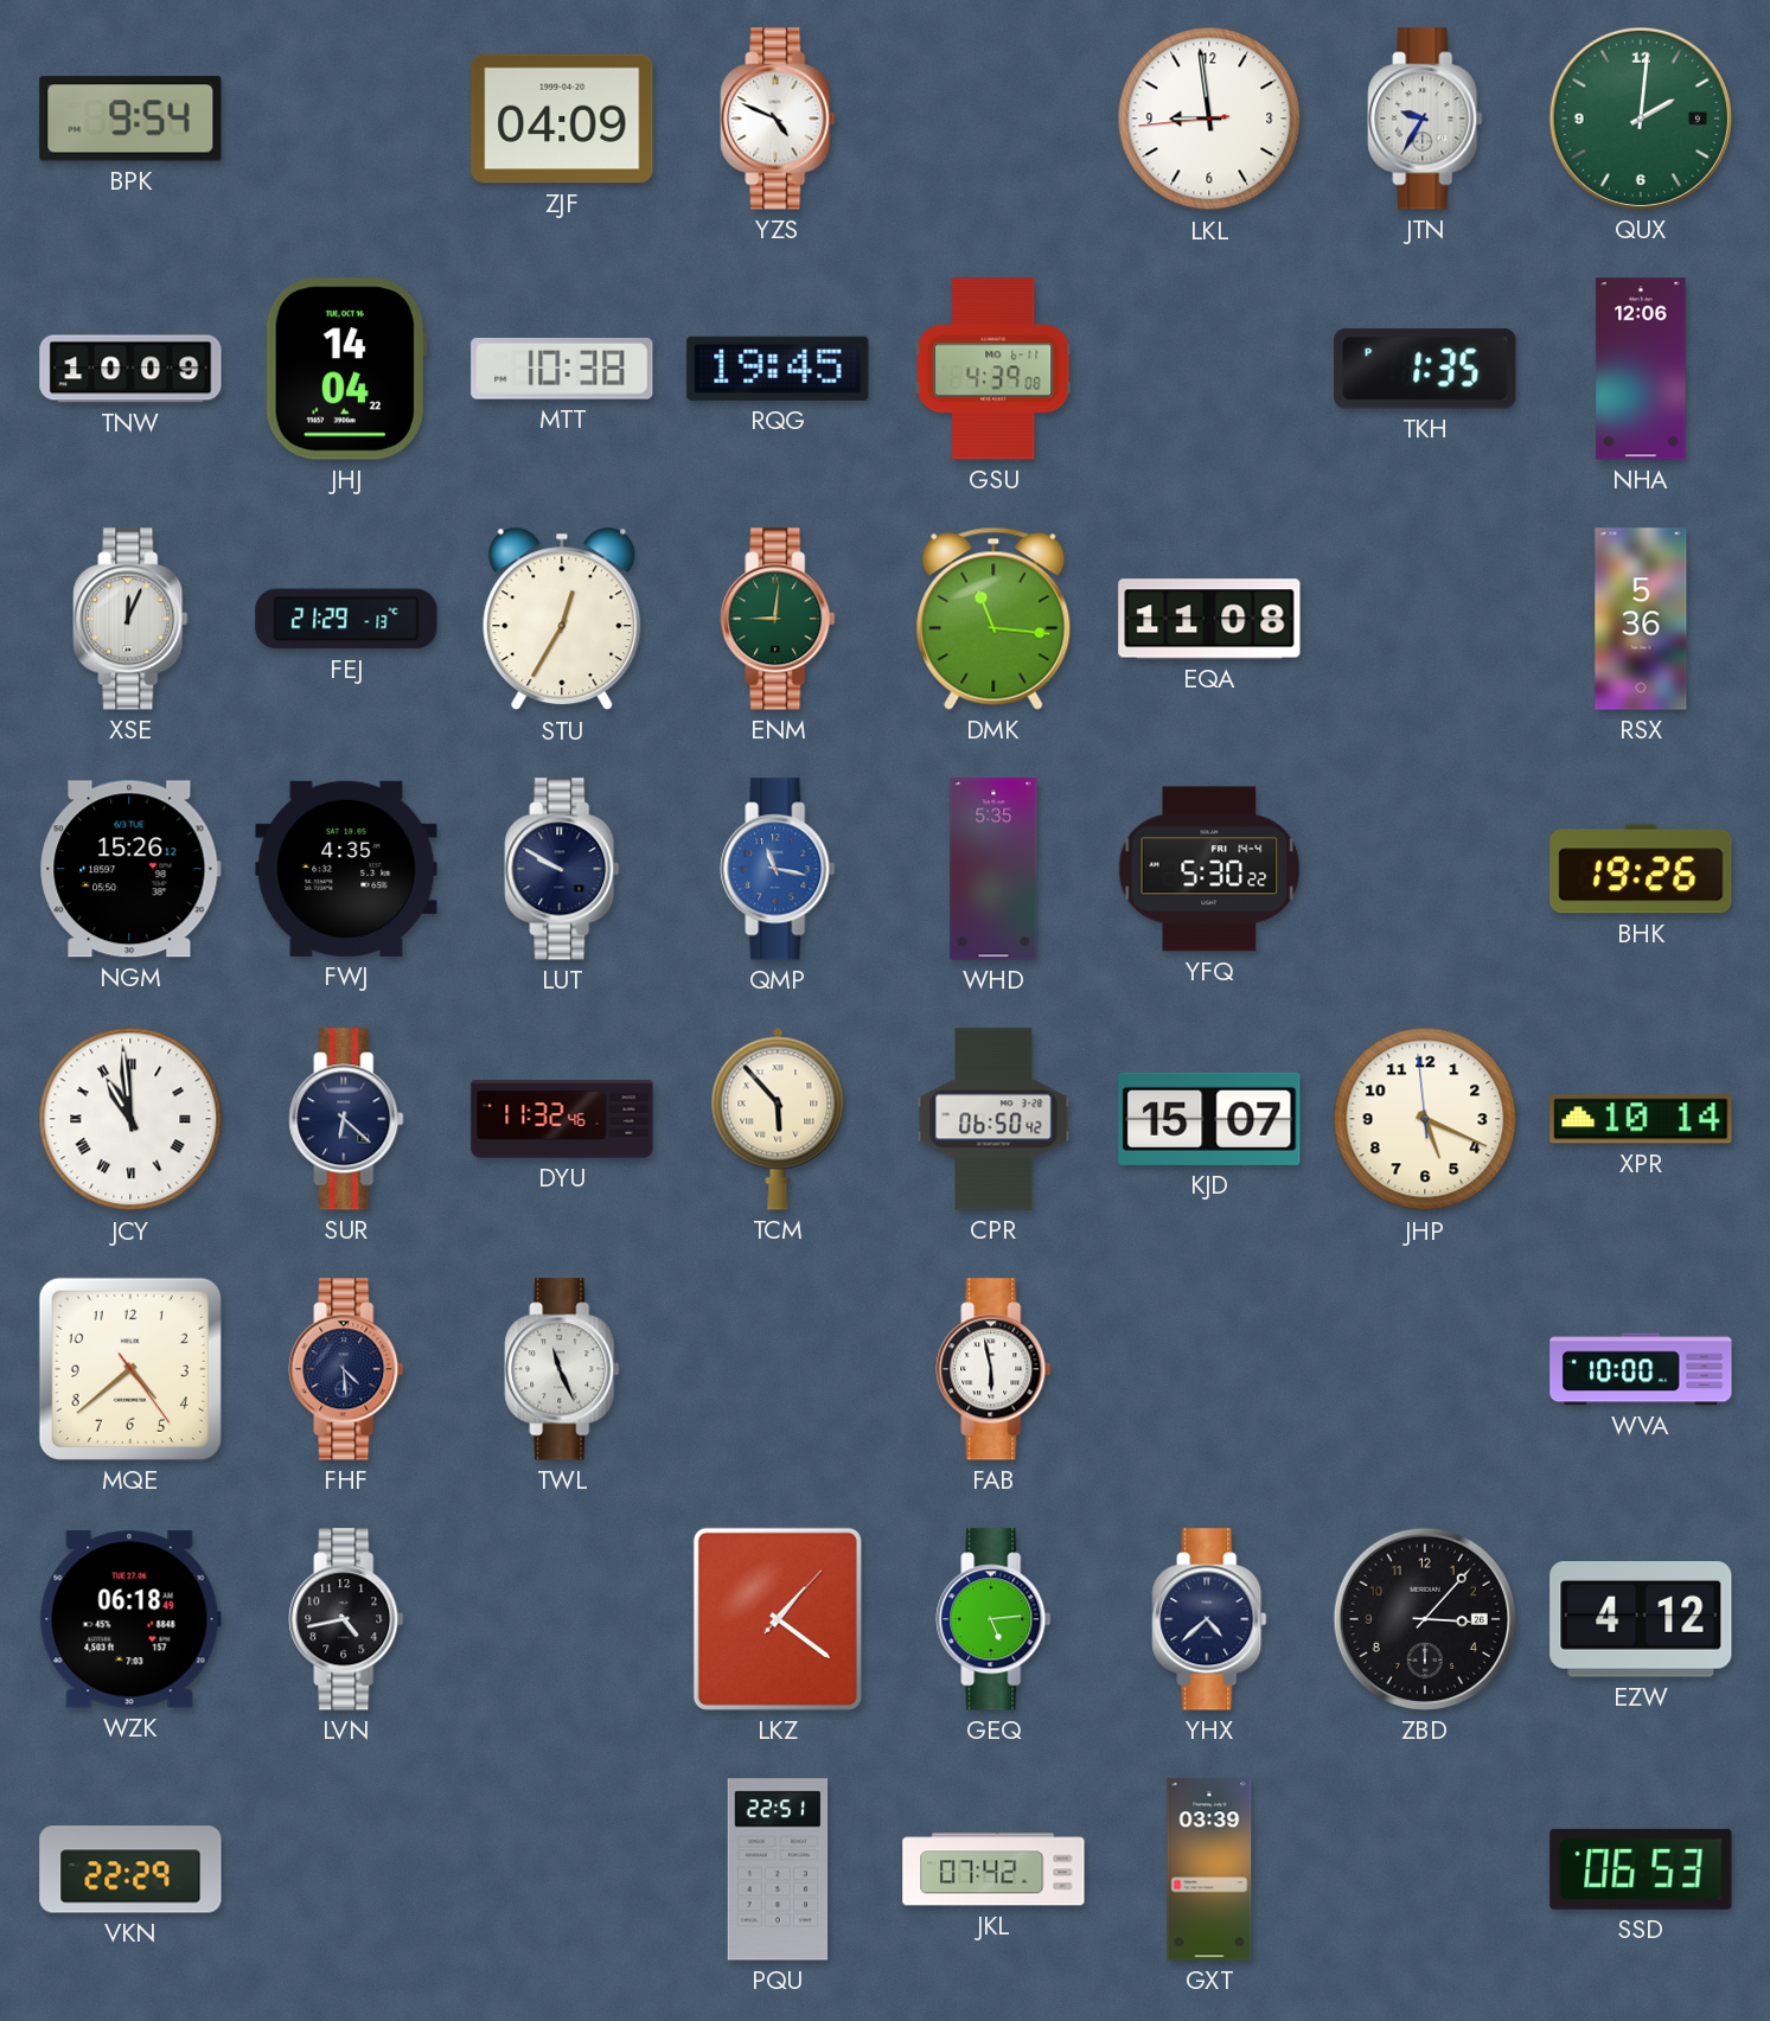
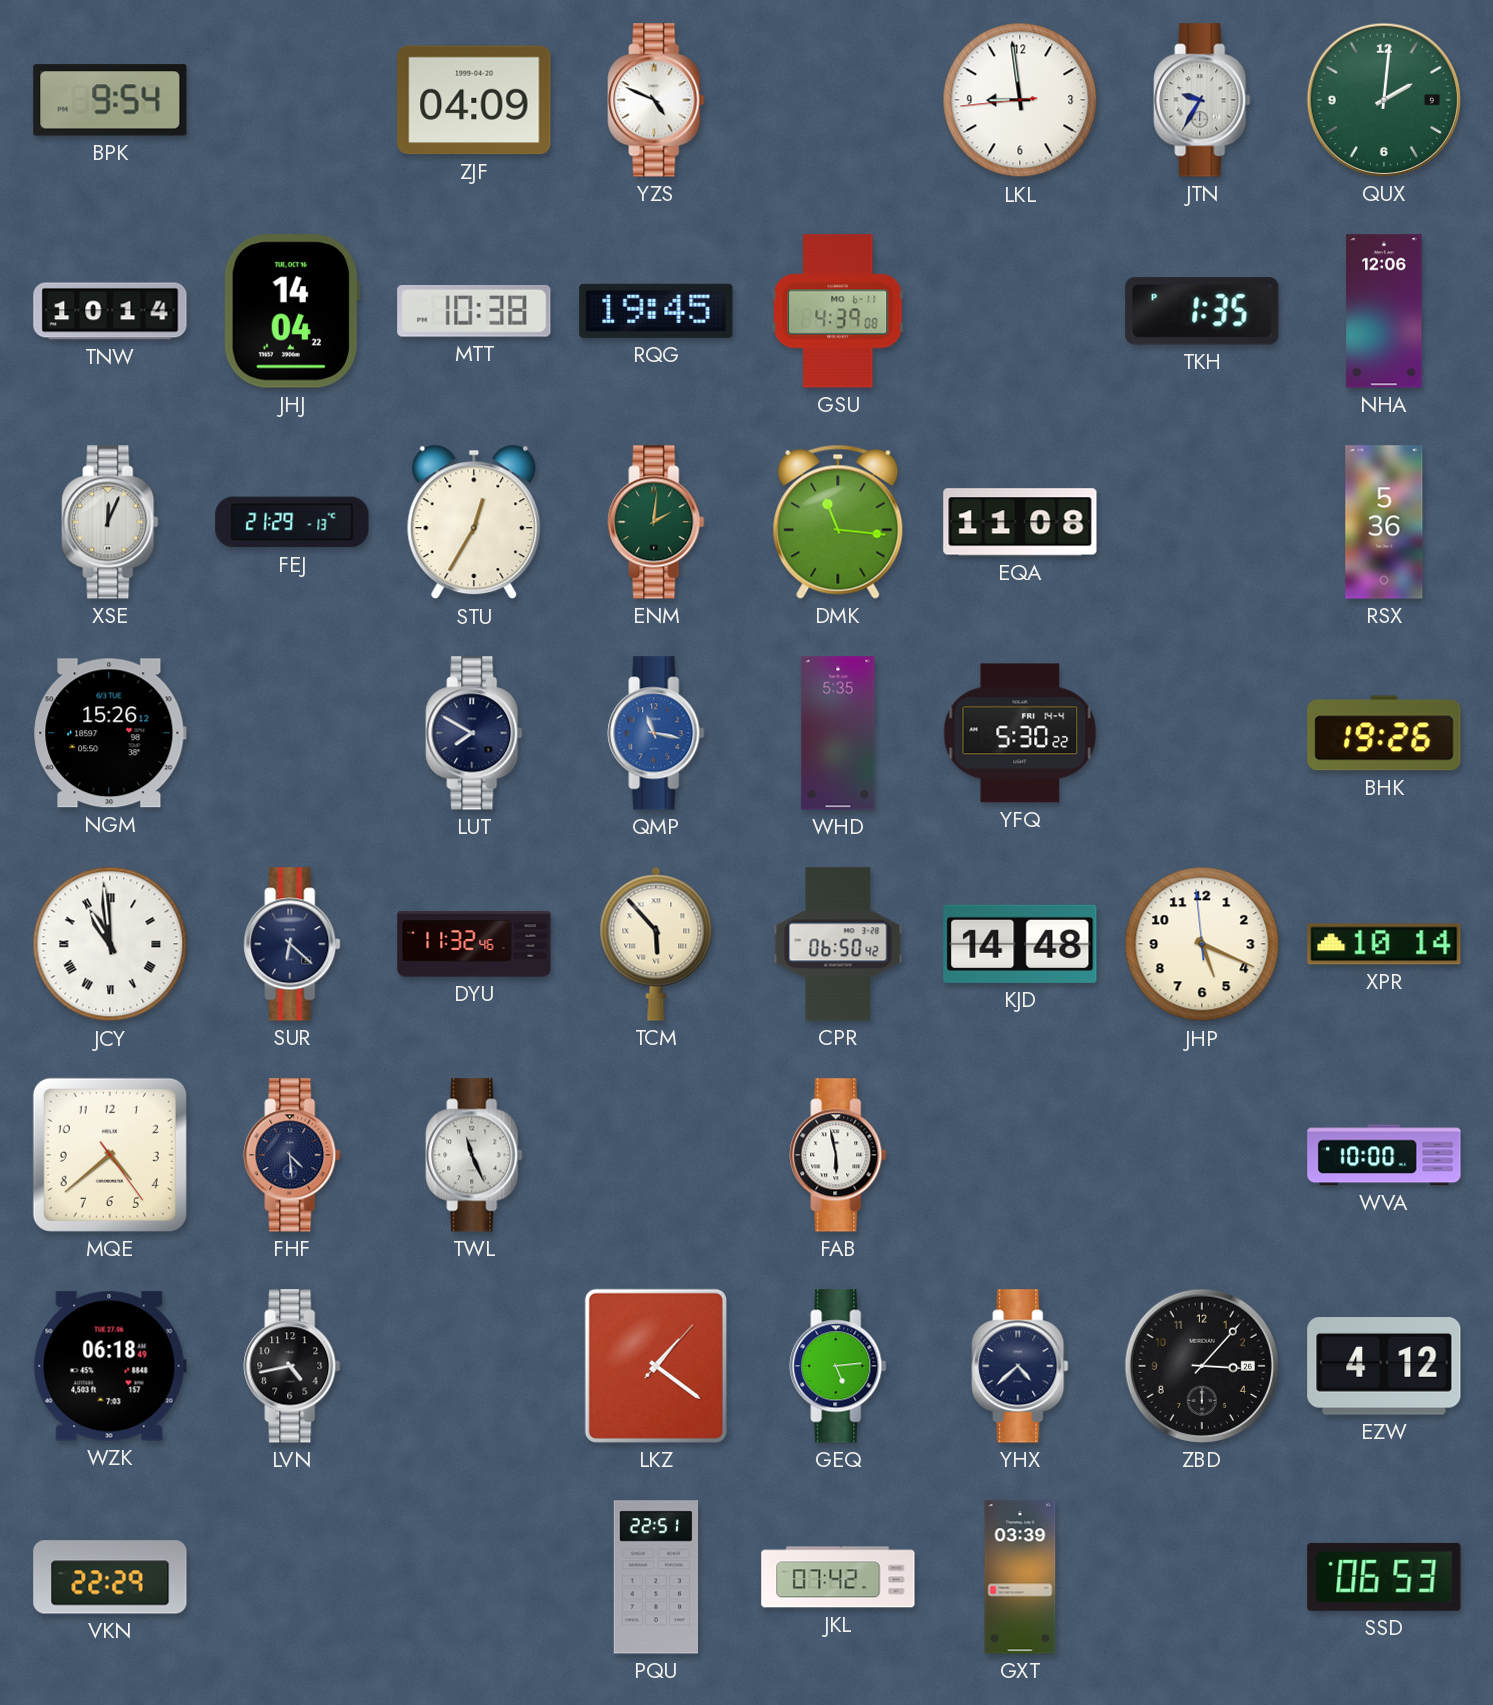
TNW: 10:09 -> 10:14
ENM: 9:01 -> 2:01
FWJ: 4:35 -> none
LUT: 9:50 -> 7:50
KJD: 15:07 -> 14:48
